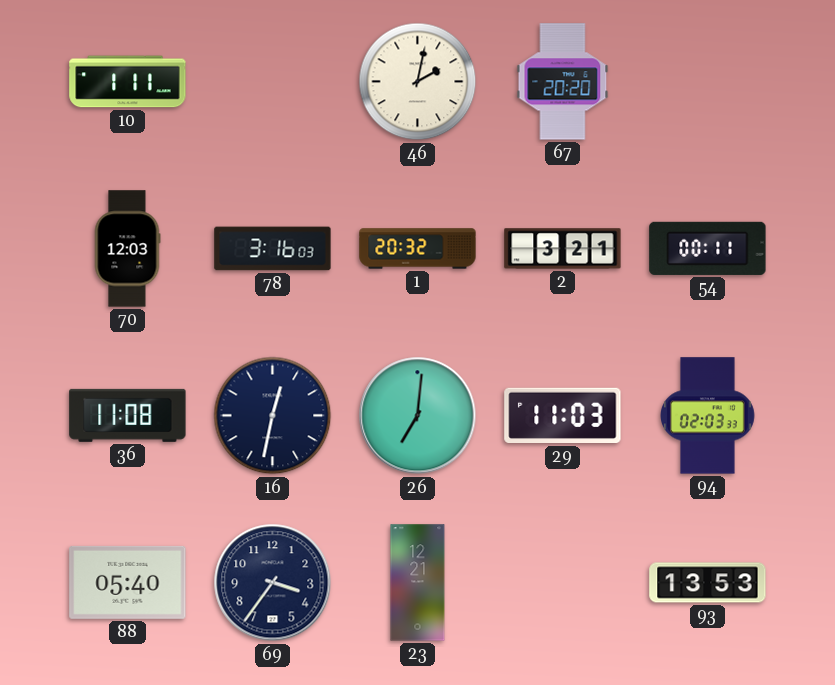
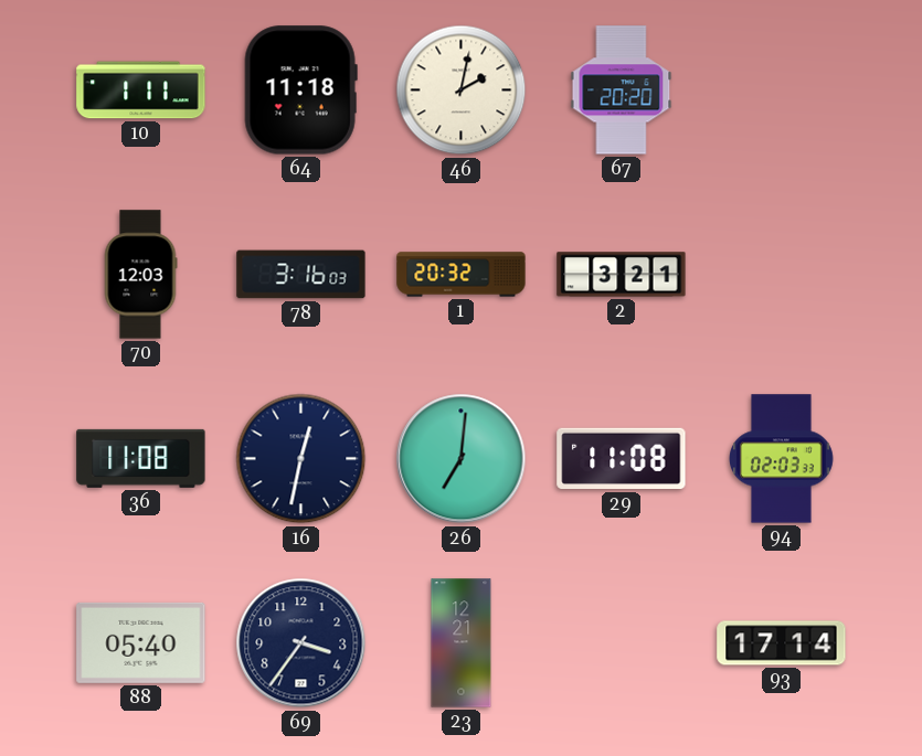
64: none -> 11:18
54: 00:11 -> none
29: 11:03 -> 11:08
93: 13:53 -> 17:14
